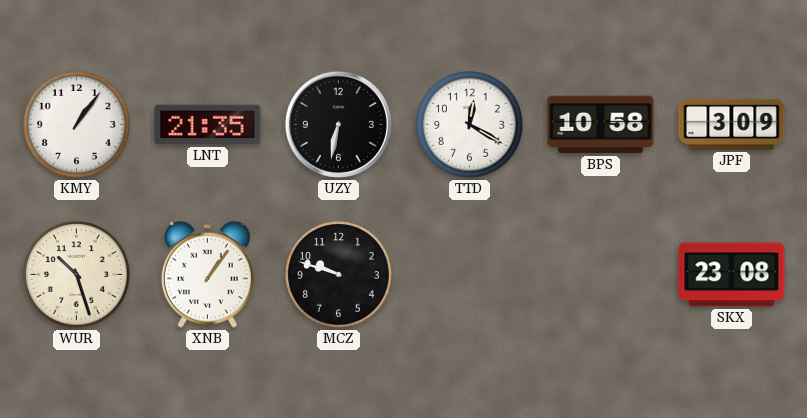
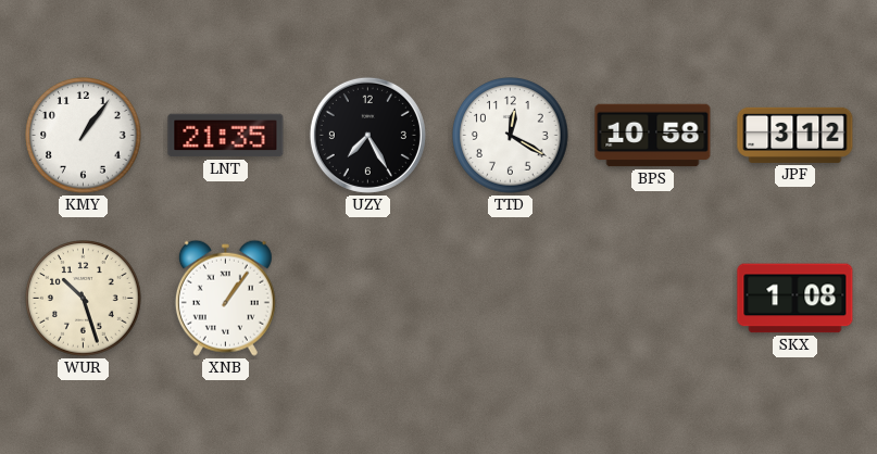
UZY: 6:32 -> 7:25
JPF: 3:09 -> 3:12
MCZ: 9:48 -> none
SKX: 23:08 -> 1:08
